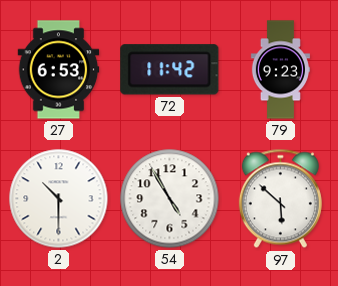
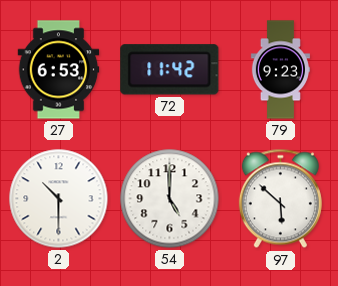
54: 4:55 -> 5:00
